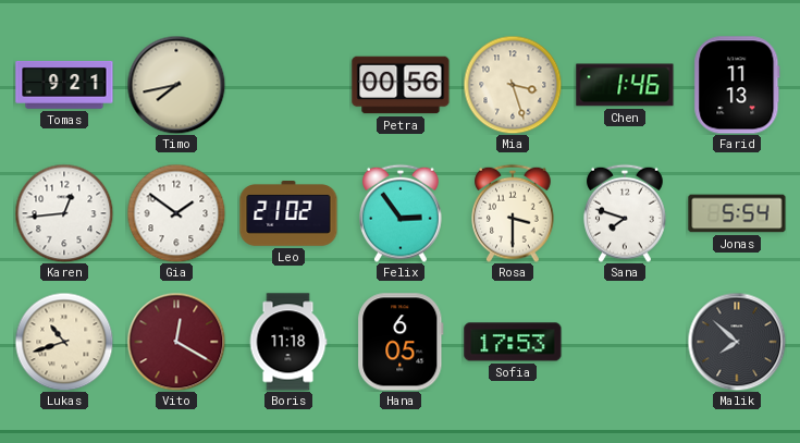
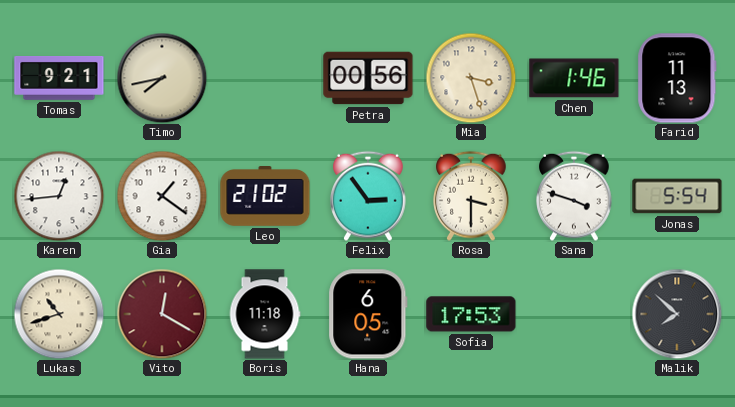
Gia: 1:51 -> 1:21
Sana: 7:48 -> 3:48
